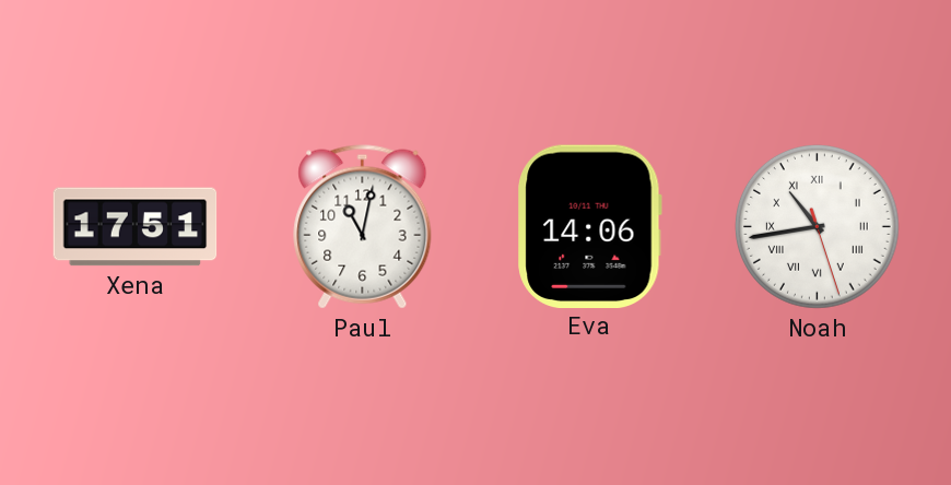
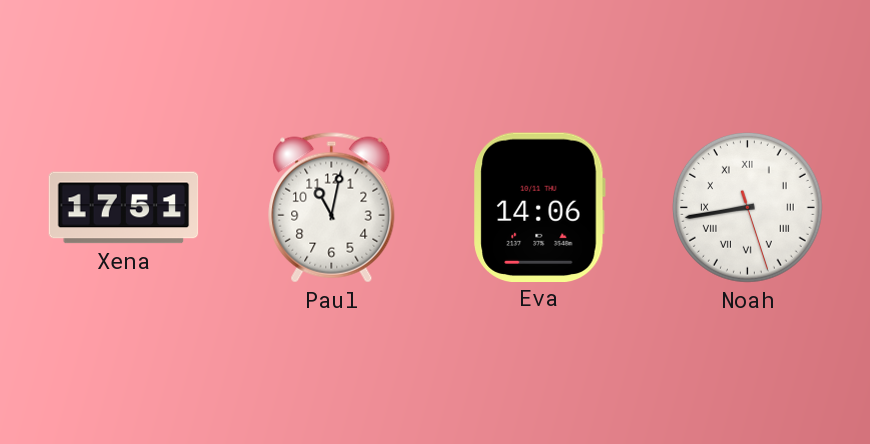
Noah: 10:43 -> 8:43
